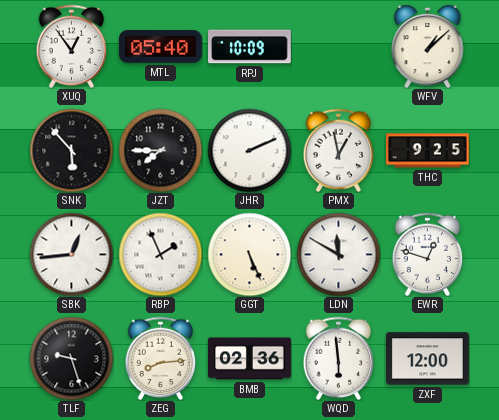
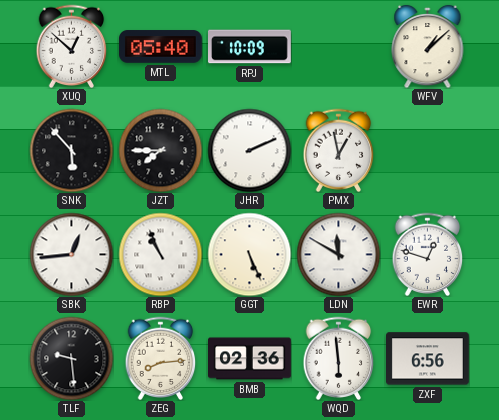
XUQ: 12:54 -> 12:52
THC: 9:25 -> none
RBP: 1:56 -> 10:56
TLF: 9:27 -> 9:29
ZXF: 12:00 -> 6:56
